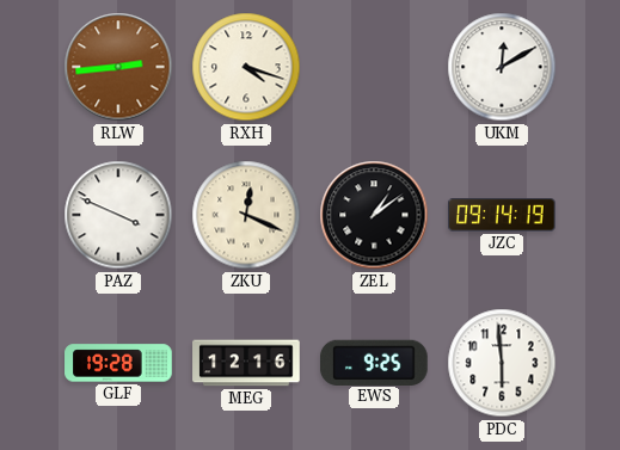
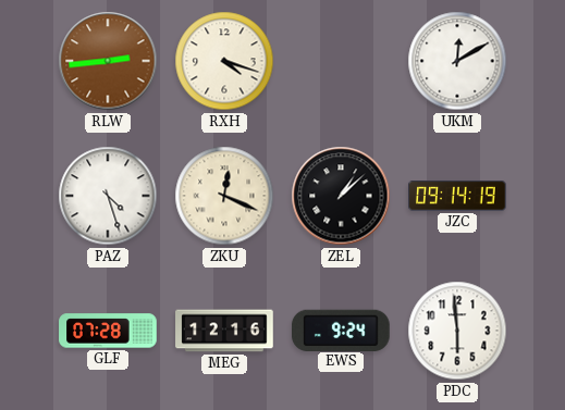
PAZ: 3:49 -> 4:27
ZEL: 1:09 -> 1:08
GLF: 19:28 -> 07:28
EWS: 9:25 -> 9:24
